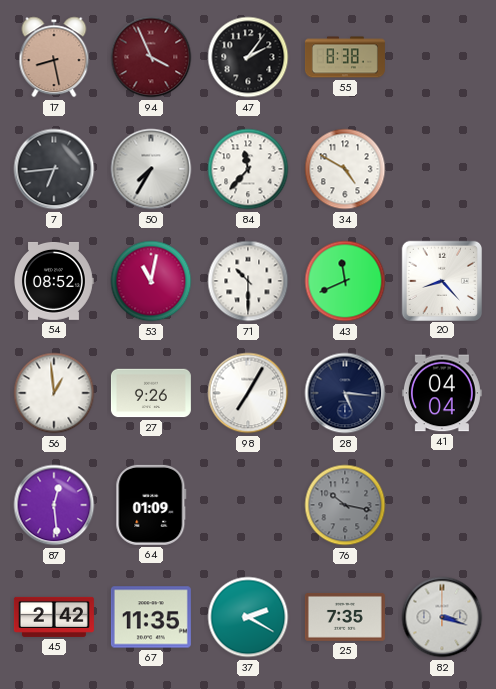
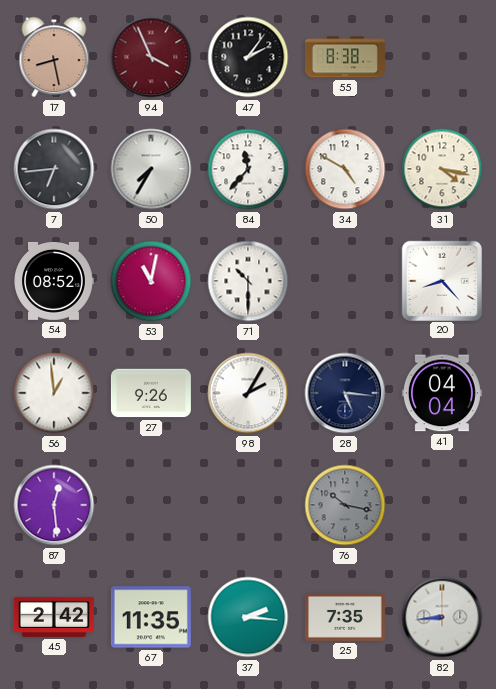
31: none -> 4:17
43: 11:41 -> none
98: 7:05 -> 2:05
64: 01:09 -> none
37: 2:20 -> 2:16
82: 3:18 -> 8:44
